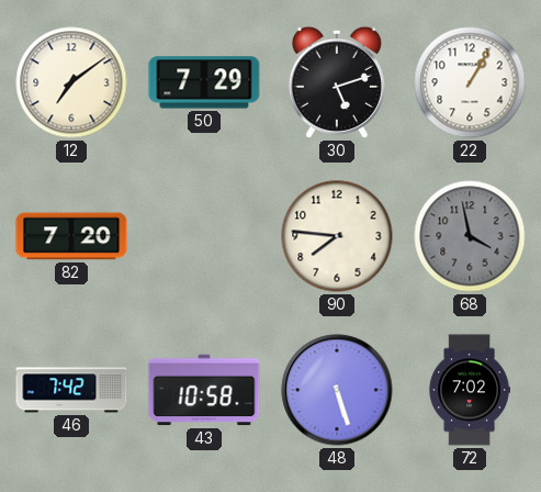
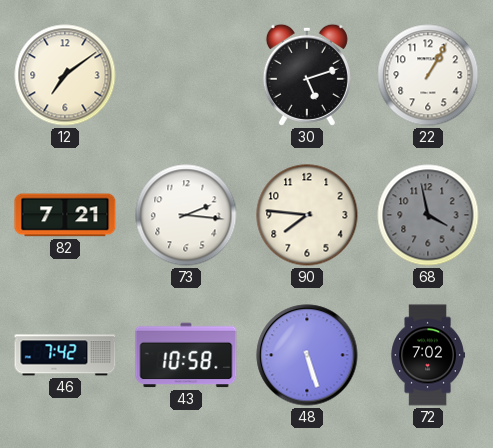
50: 7:29 -> none
82: 7:20 -> 7:21
73: none -> 2:16
